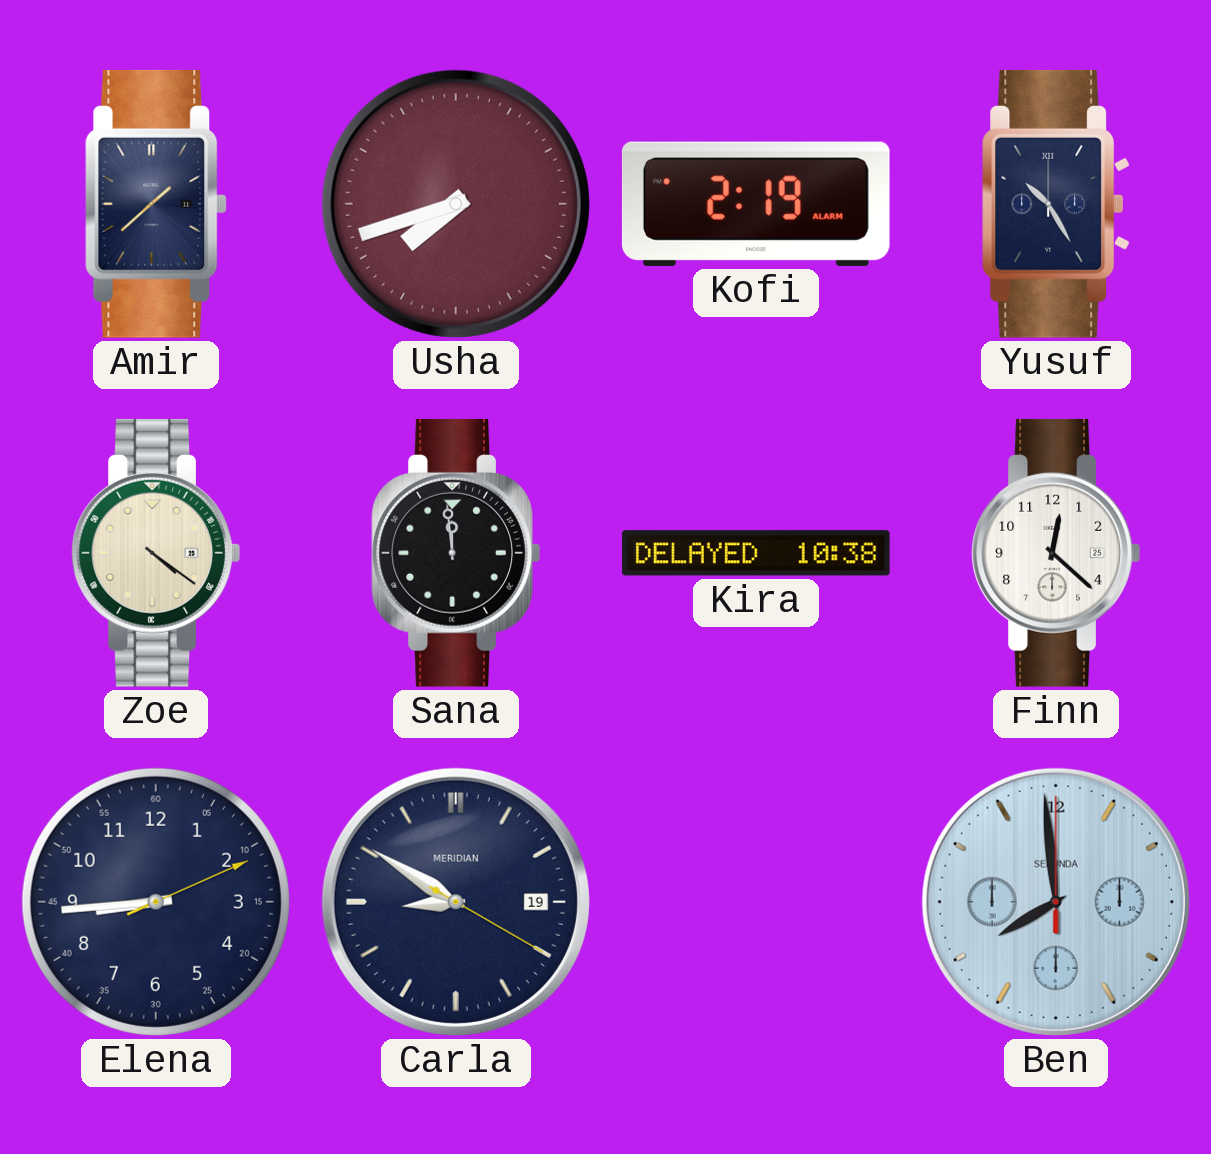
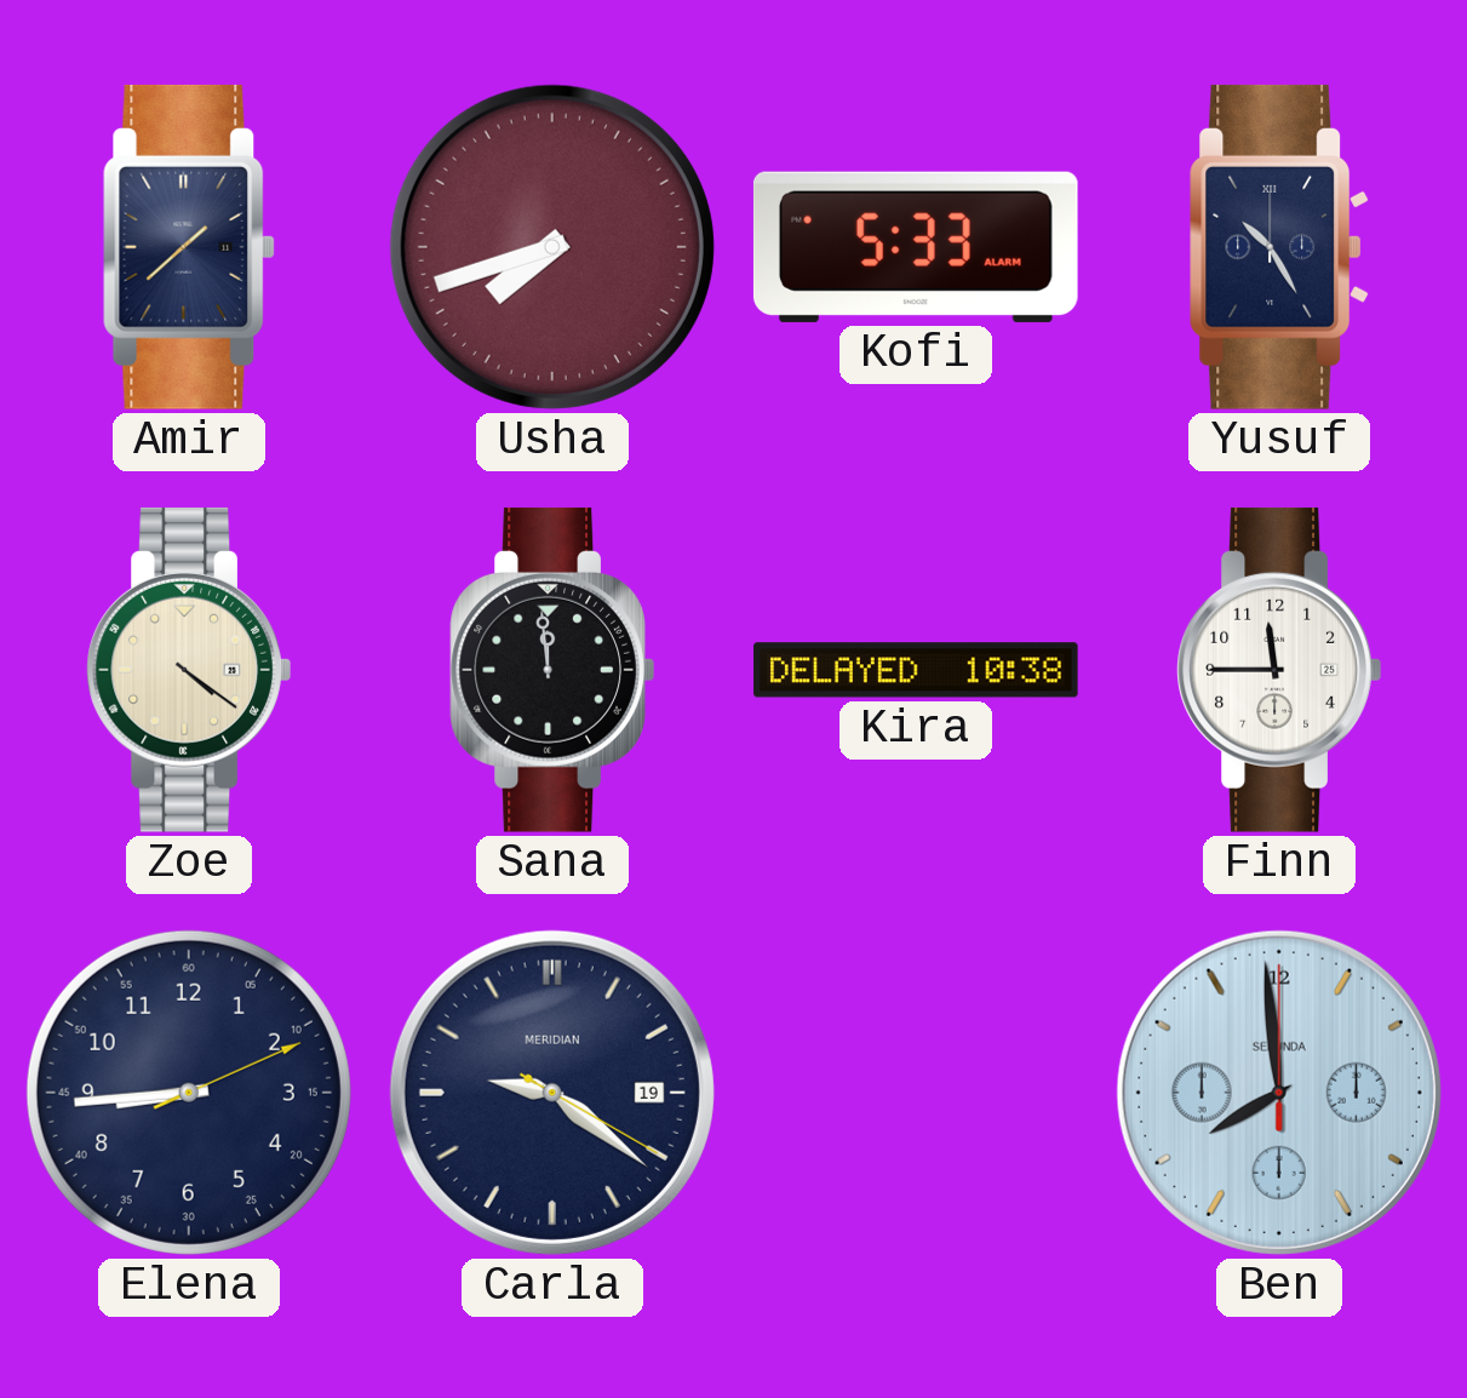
Kofi: 2:19 -> 5:33
Finn: 12:22 -> 11:45
Carla: 8:50 -> 9:21
